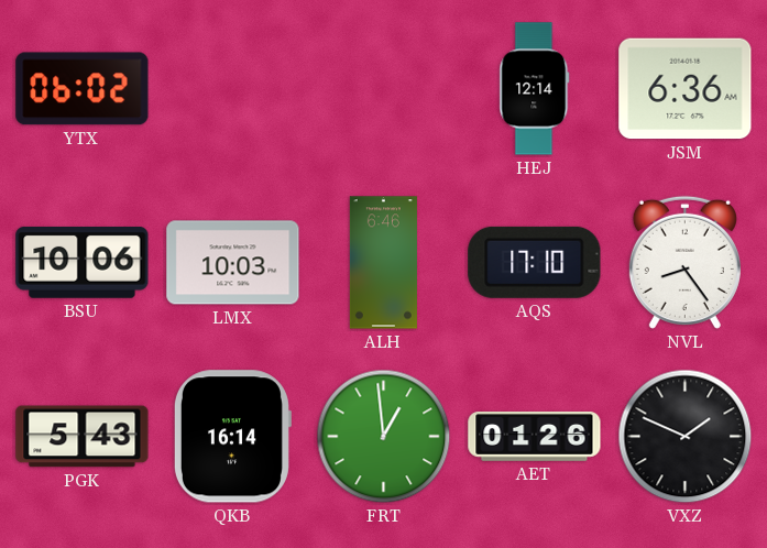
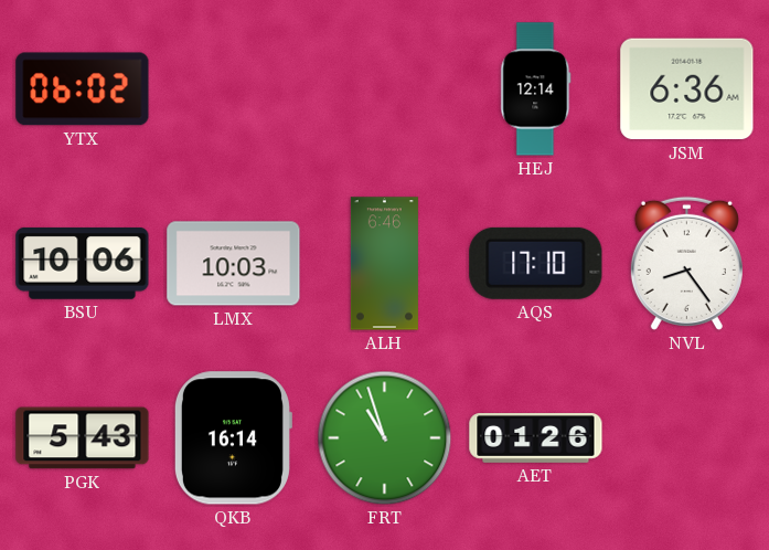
FRT: 12:59 -> 10:57
VXZ: 1:49 -> none
